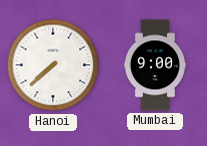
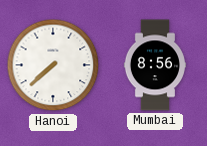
Mumbai: 9:00 -> 8:56
